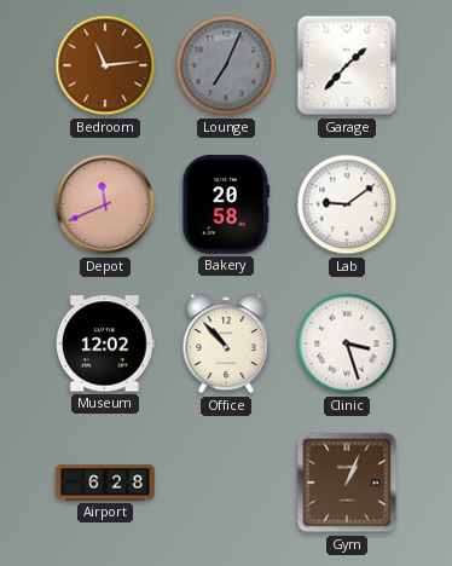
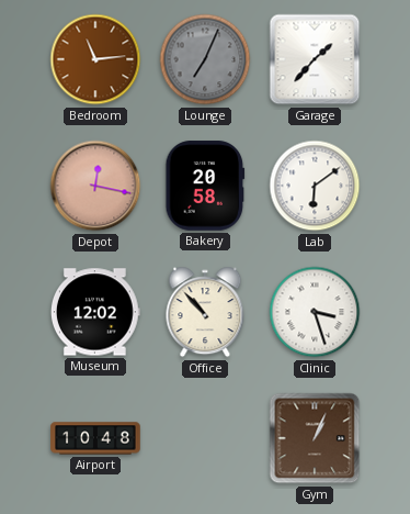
Depot: 11:41 -> 12:17
Lab: 9:09 -> 6:09
Airport: 6:28 -> 10:48
